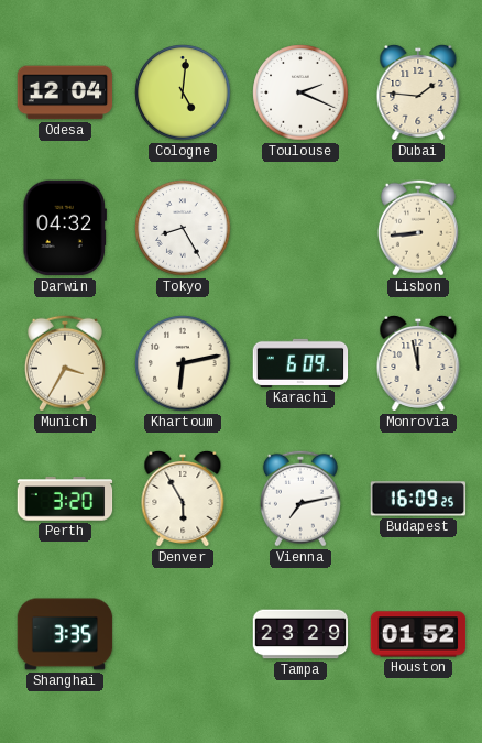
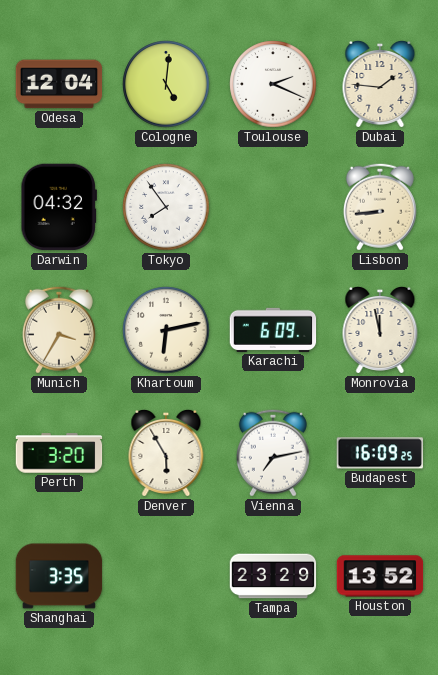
Tokyo: 8:25 -> 7:54
Houston: 01:52 -> 13:52
